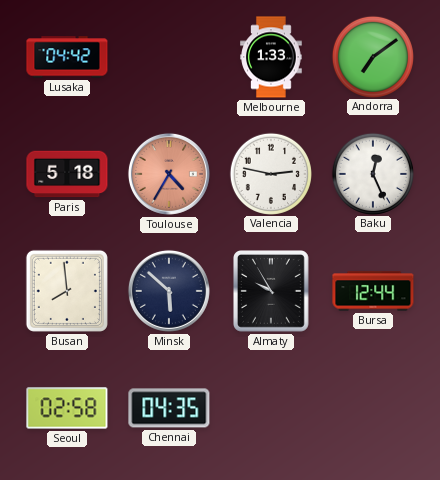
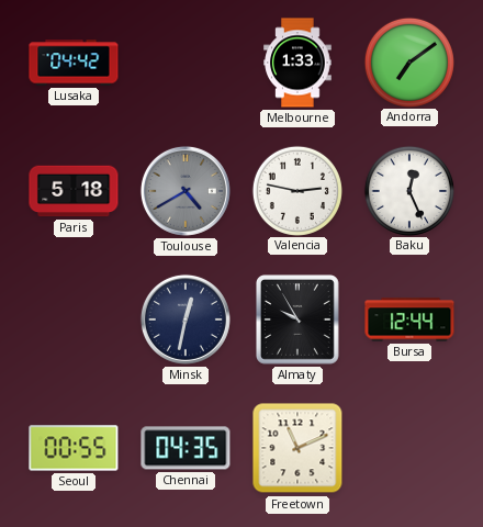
Toulouse: 4:35 -> 4:40
Toulouse dial: salmon -> grey
Busan: 7:59 -> none
Minsk: 5:52 -> 12:32
Seoul: 02:58 -> 00:55
Freetown: none -> 11:11
